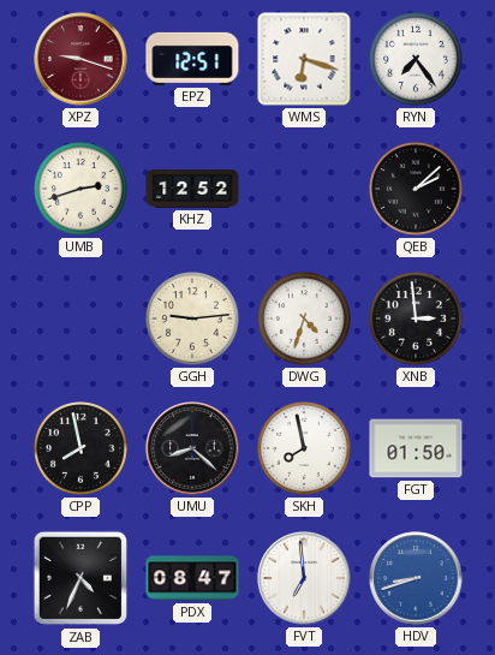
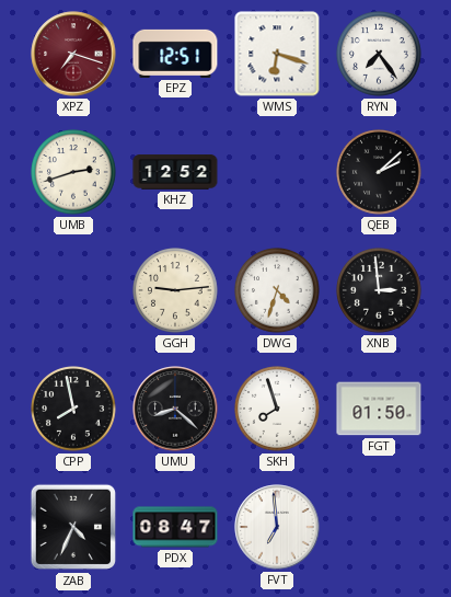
XPZ: 9:18 -> 7:18
SKH: 7:58 -> 7:57
HDV: 8:42 -> none
